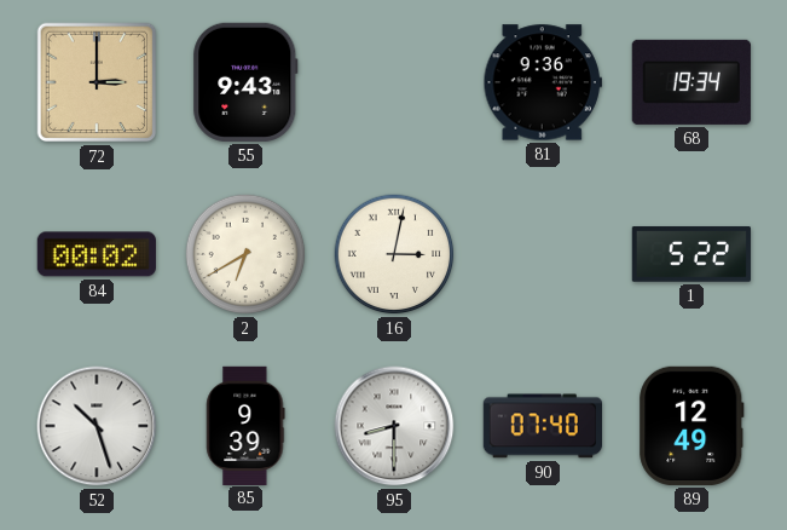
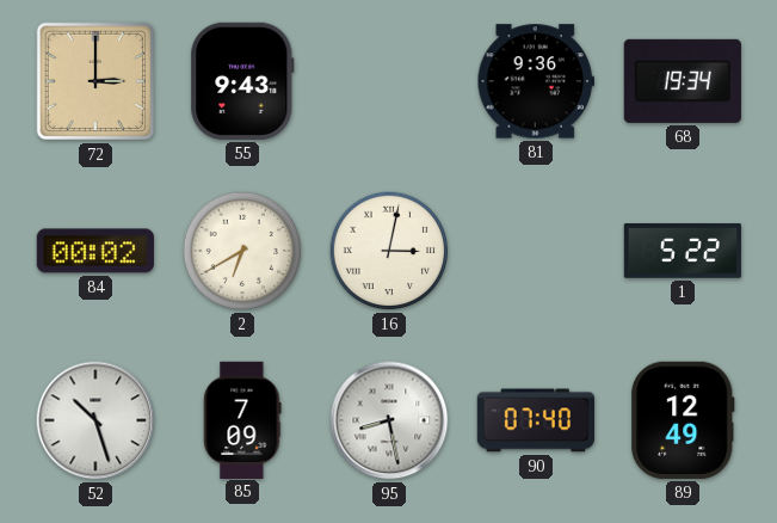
85: 9:39 -> 7:09
95: 8:30 -> 8:28
